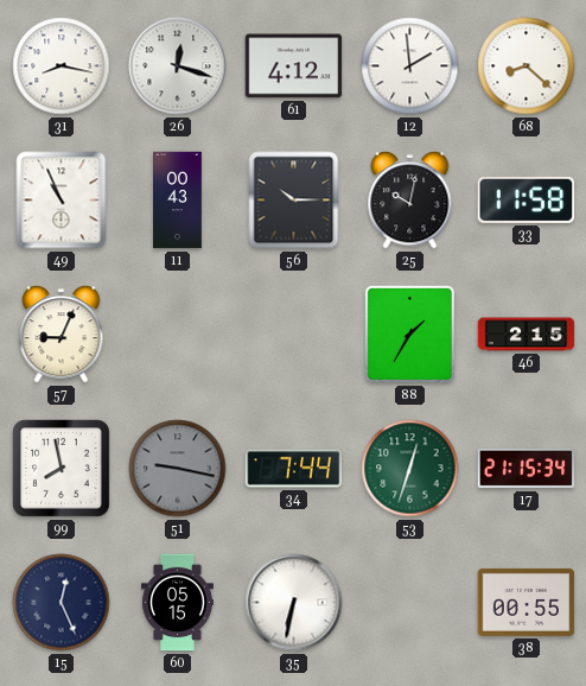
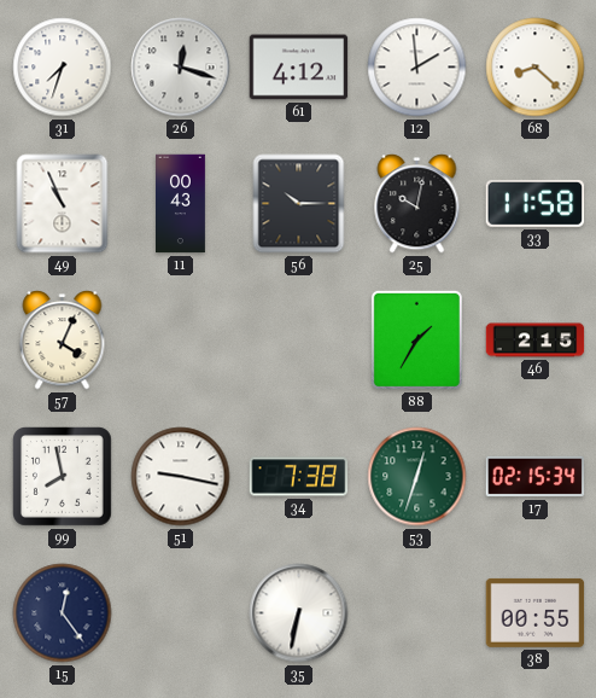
31: 8:17 -> 7:33
57: 9:04 -> 4:04
51 dial: grey -> white
34: 7:44 -> 7:38
17: 21:15 -> 02:15
15: 12:26 -> 12:24
60: 05:15 -> none
